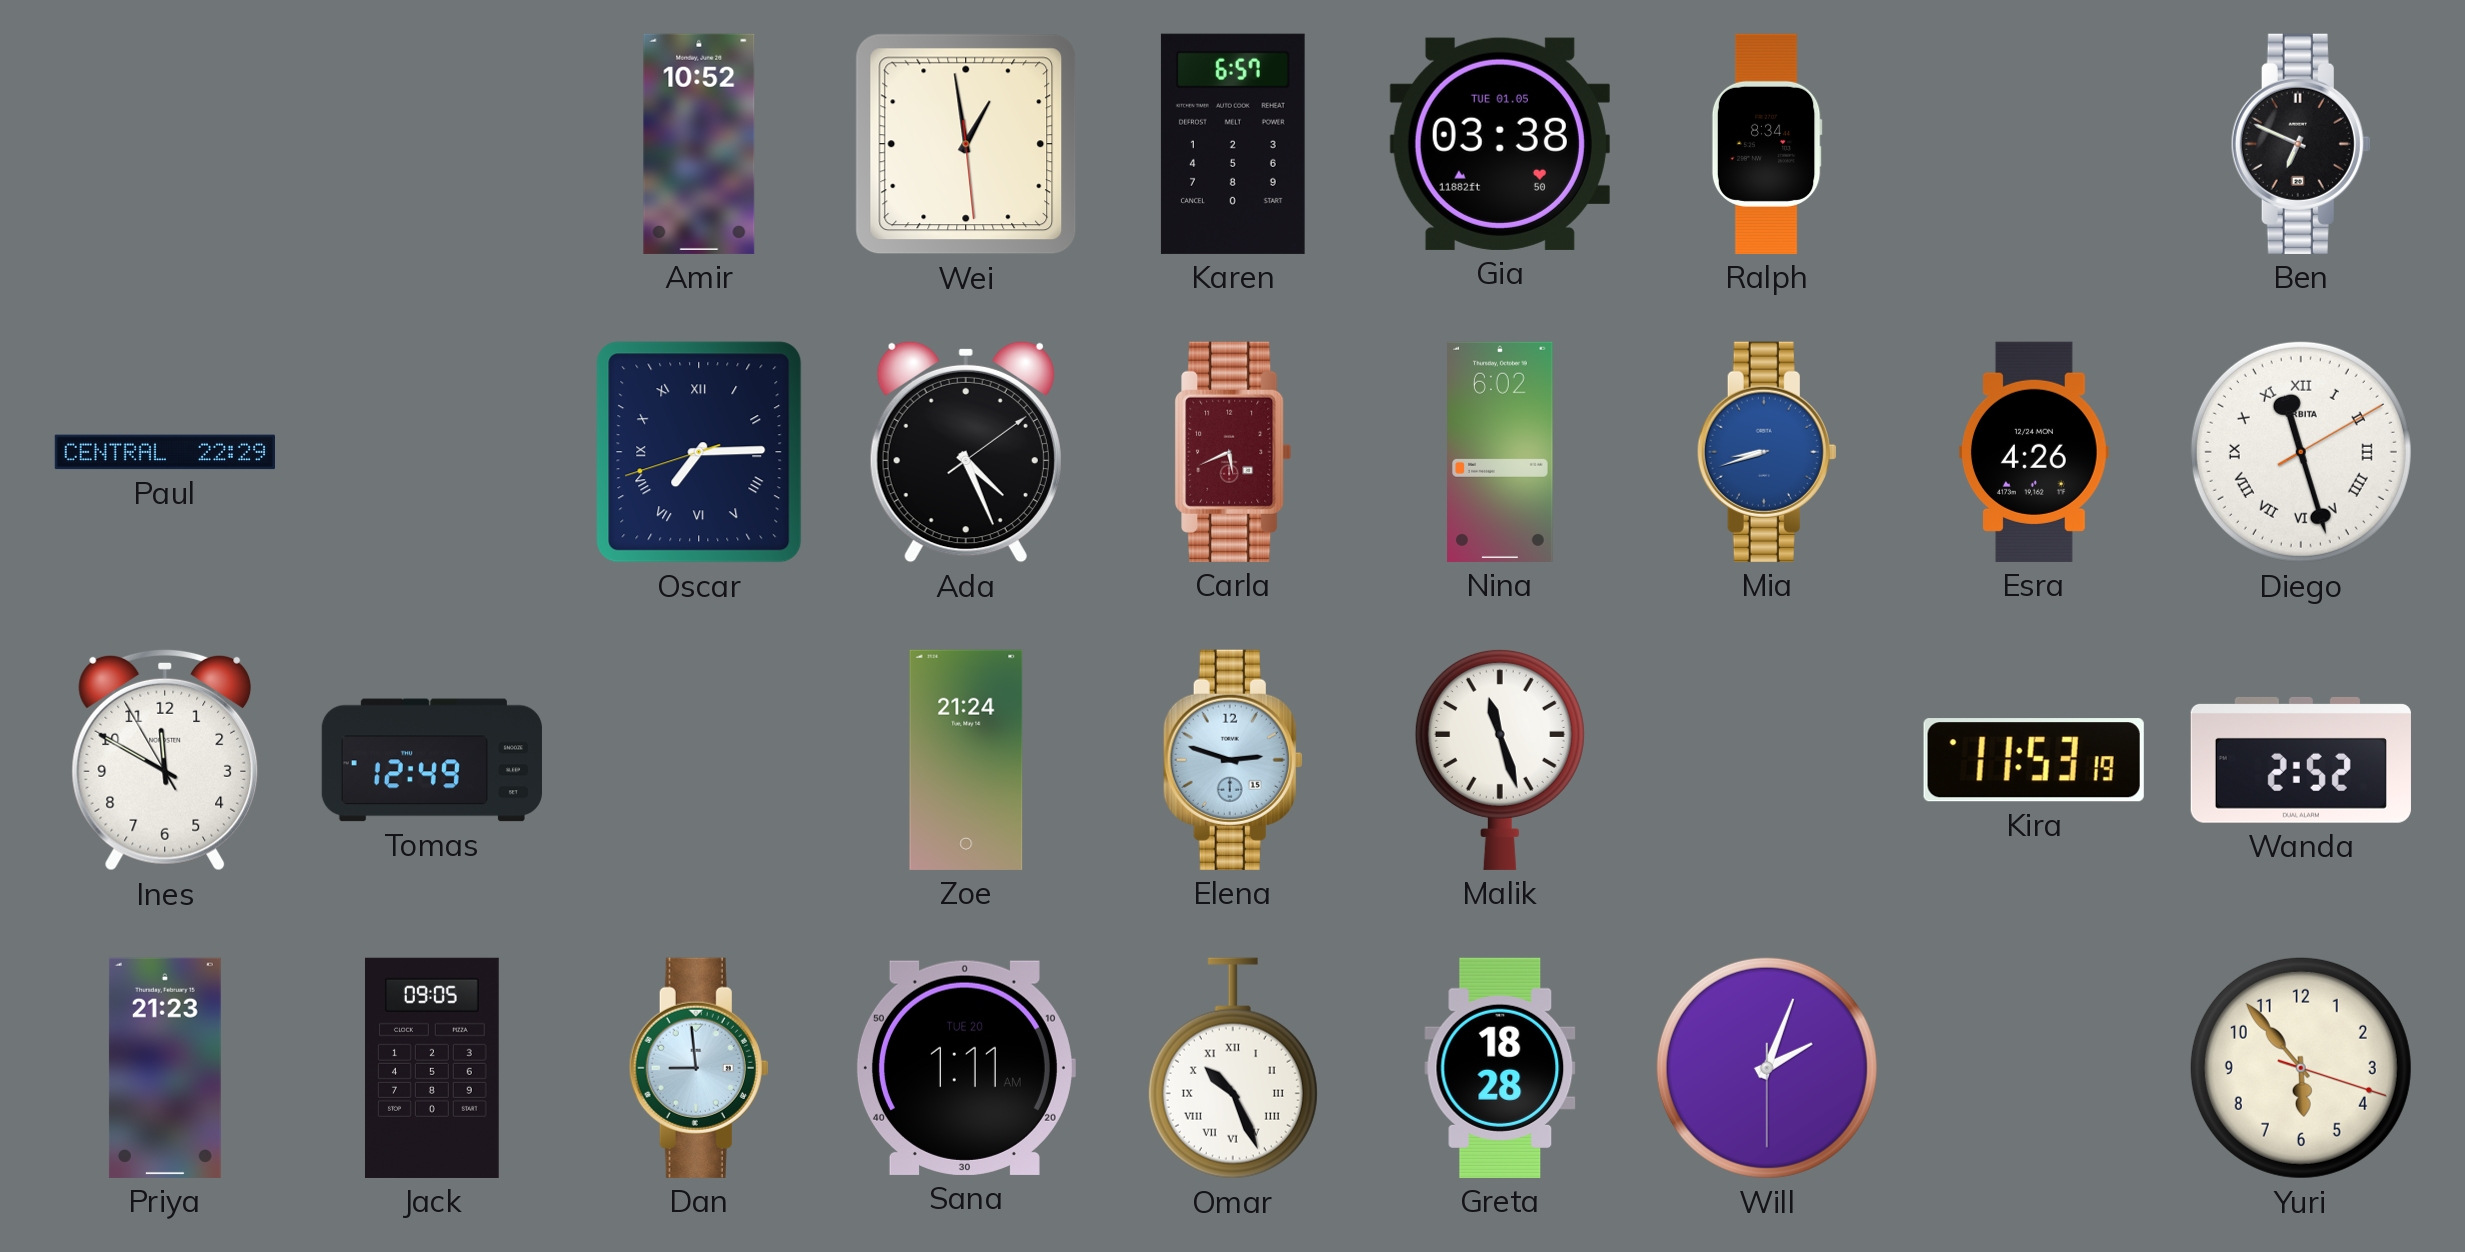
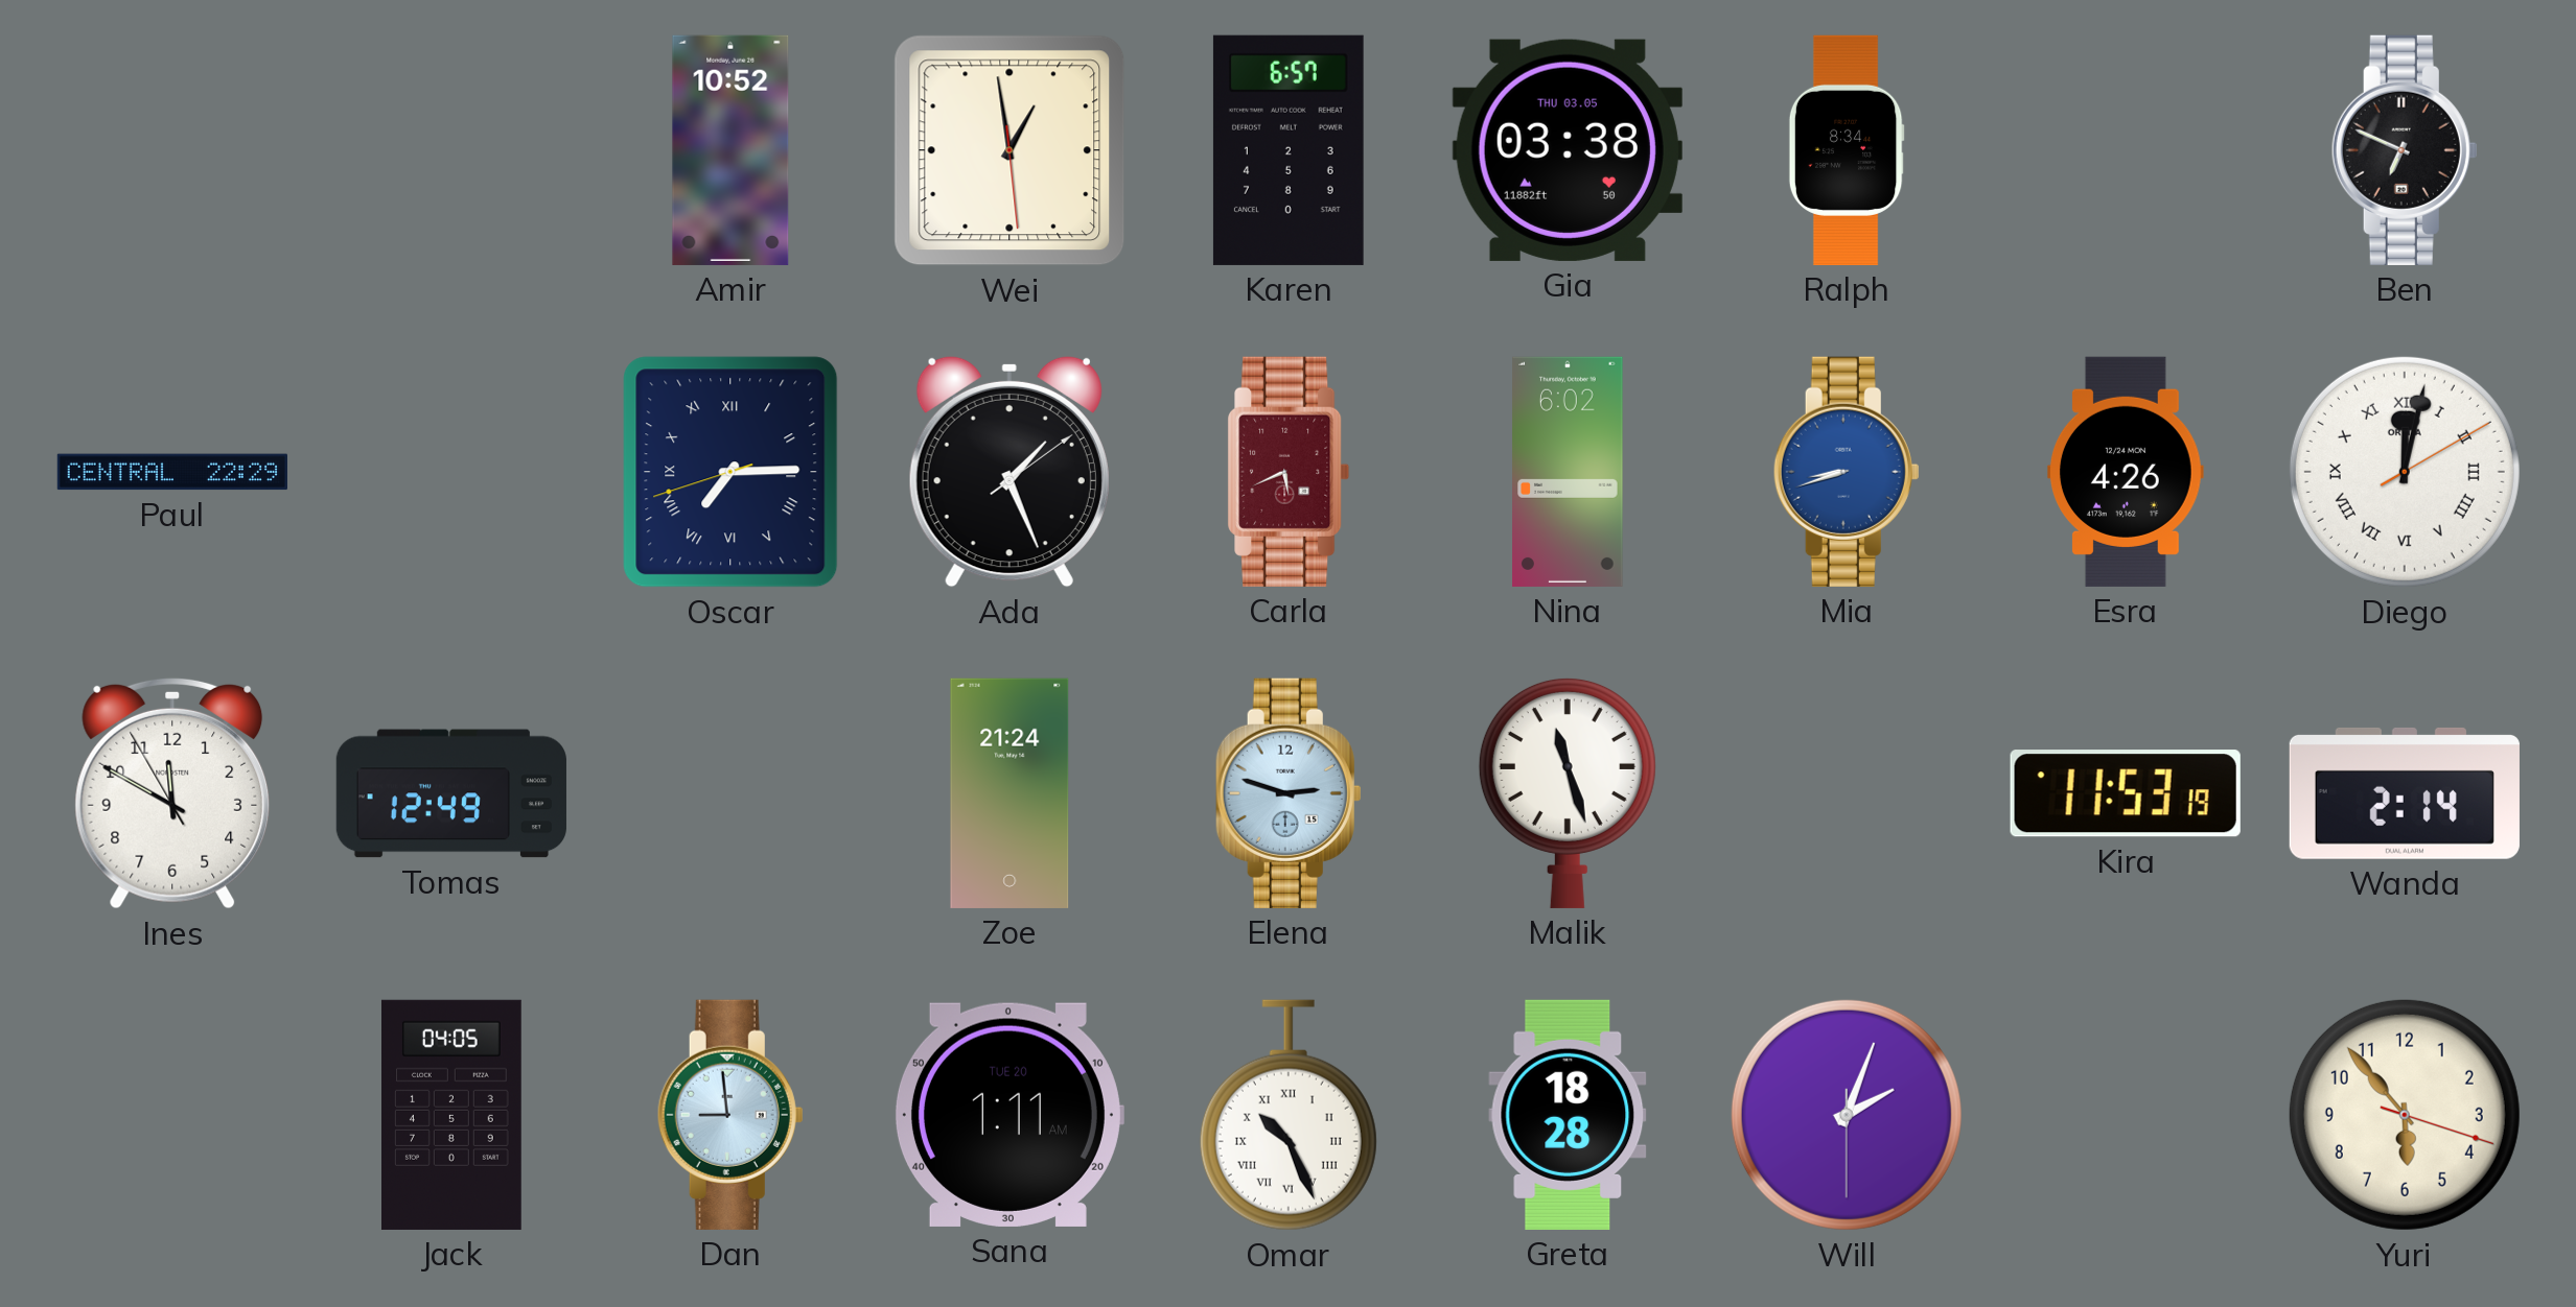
Gia date: TUE 01.05 -> THU 03.05
Ada: 4:26 -> 1:26
Diego: 11:27 -> 12:02
Wanda: 2:52 -> 2:14
Priya: 21:23 -> none
Jack: 09:05 -> 04:05
